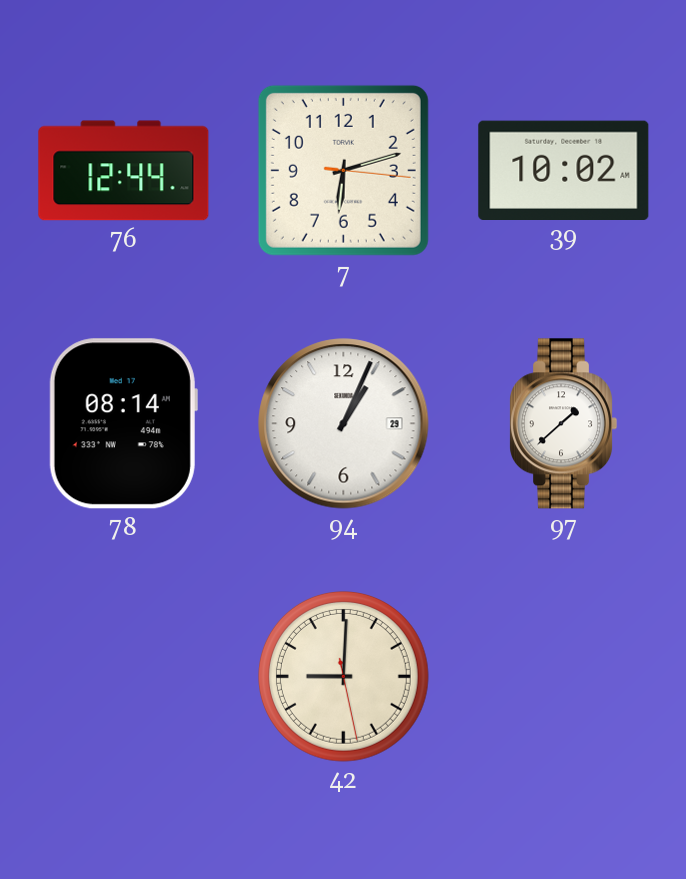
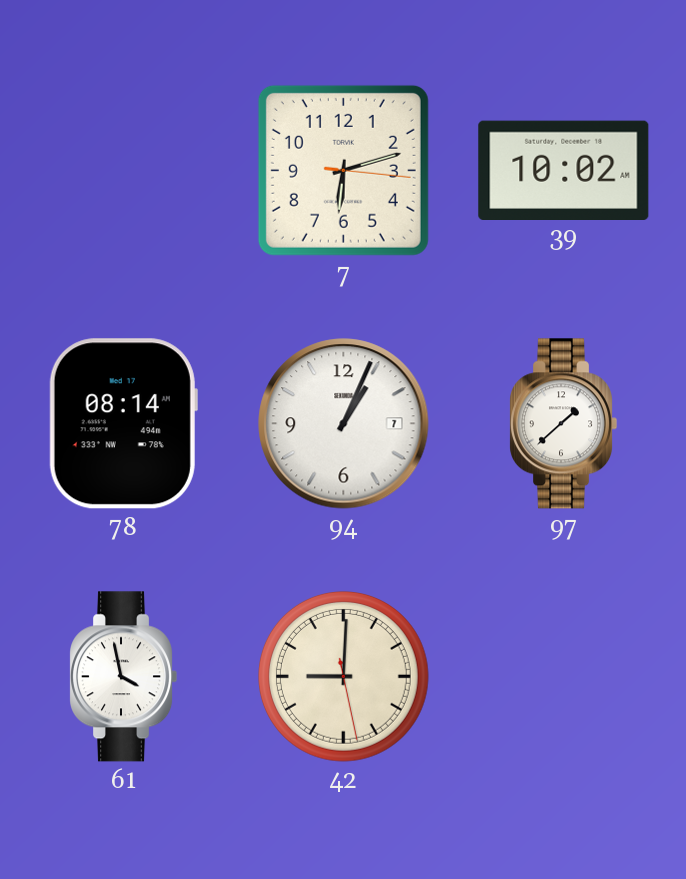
76: 12:44 -> none
94 date: 29 -> 7
61: none -> 3:58
